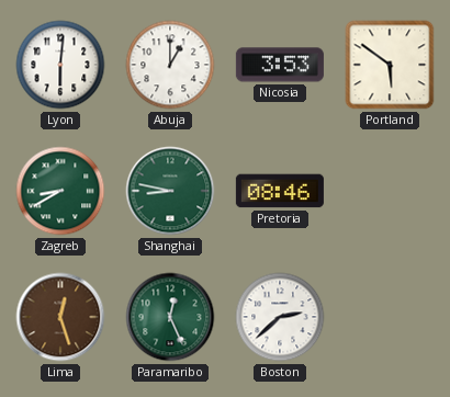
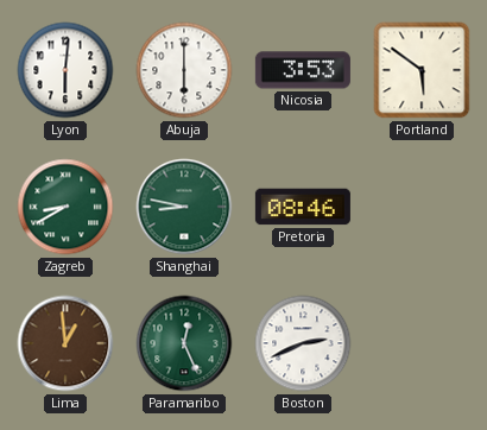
Abuja: 1:00 -> 6:00
Lima: 12:27 -> 12:59
Boston: 2:38 -> 2:41
